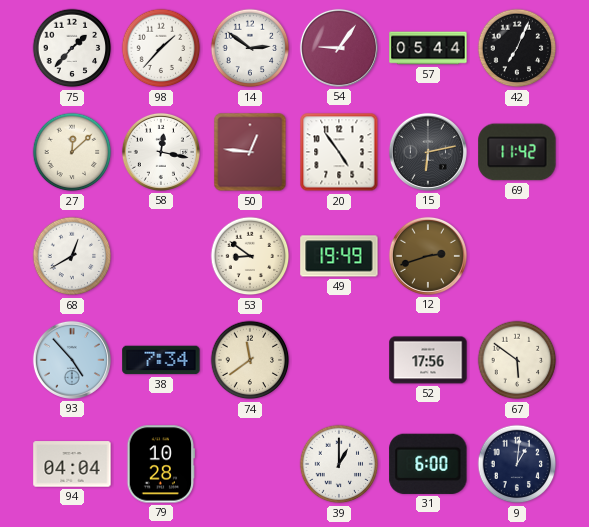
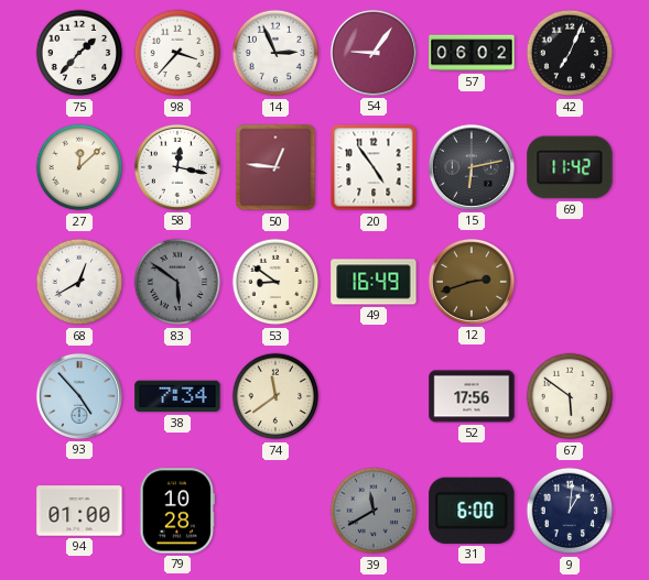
98: 1:37 -> 3:37
14: 2:51 -> 2:56
57: 05:44 -> 06:02
83: none -> 5:51
49: 19:49 -> 16:49
94: 04:04 -> 01:00
39: 1:00 -> 11:40
39 dial: white -> grey
